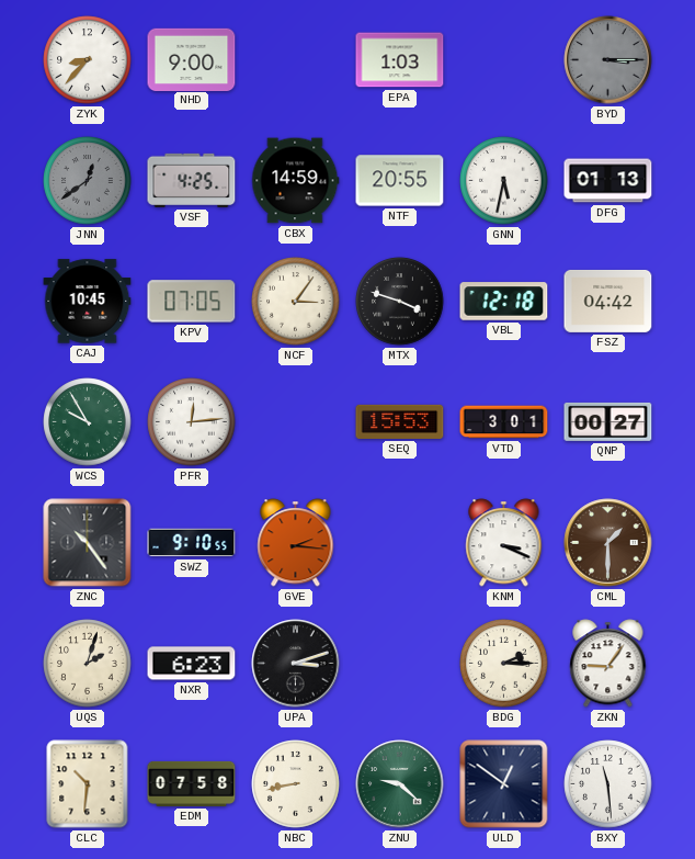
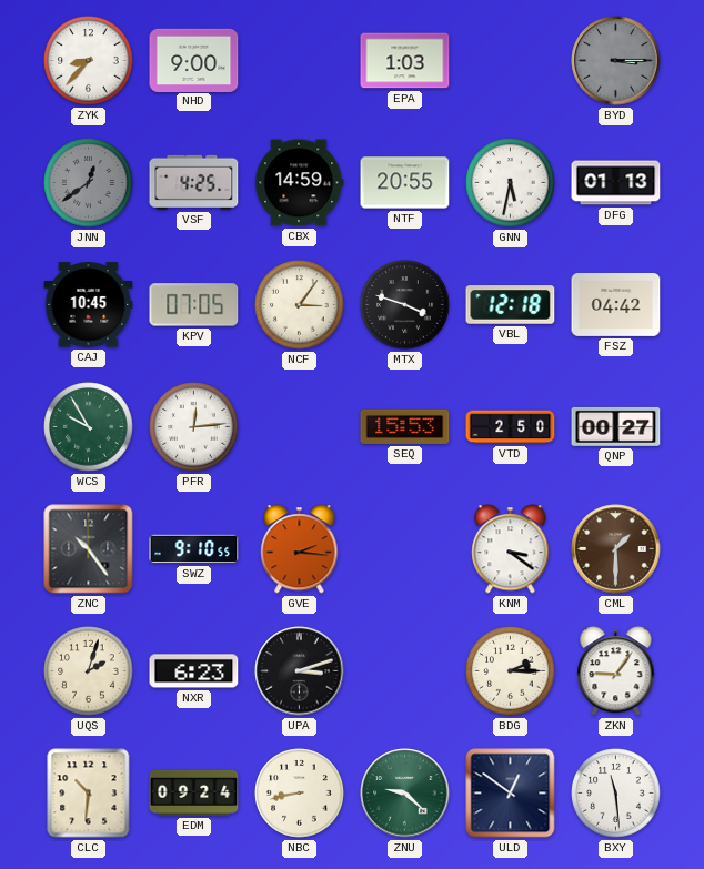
VTD: 3:01 -> 2:50
KNM: 3:19 -> 3:21
EDM: 07:58 -> 09:24
